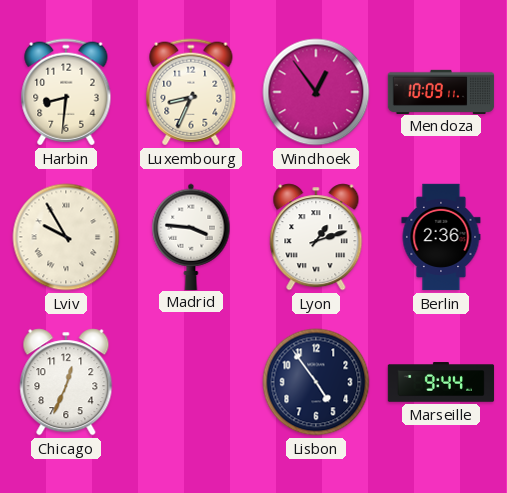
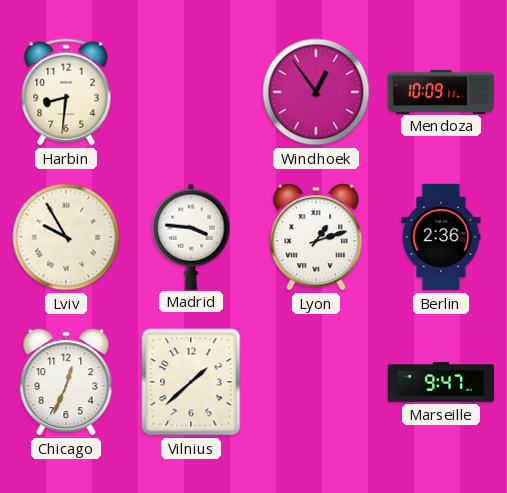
Luxembourg: 8:34 -> none
Vilnius: none -> 1:38
Lisbon: 4:54 -> none
Marseille: 9:44 -> 9:47
